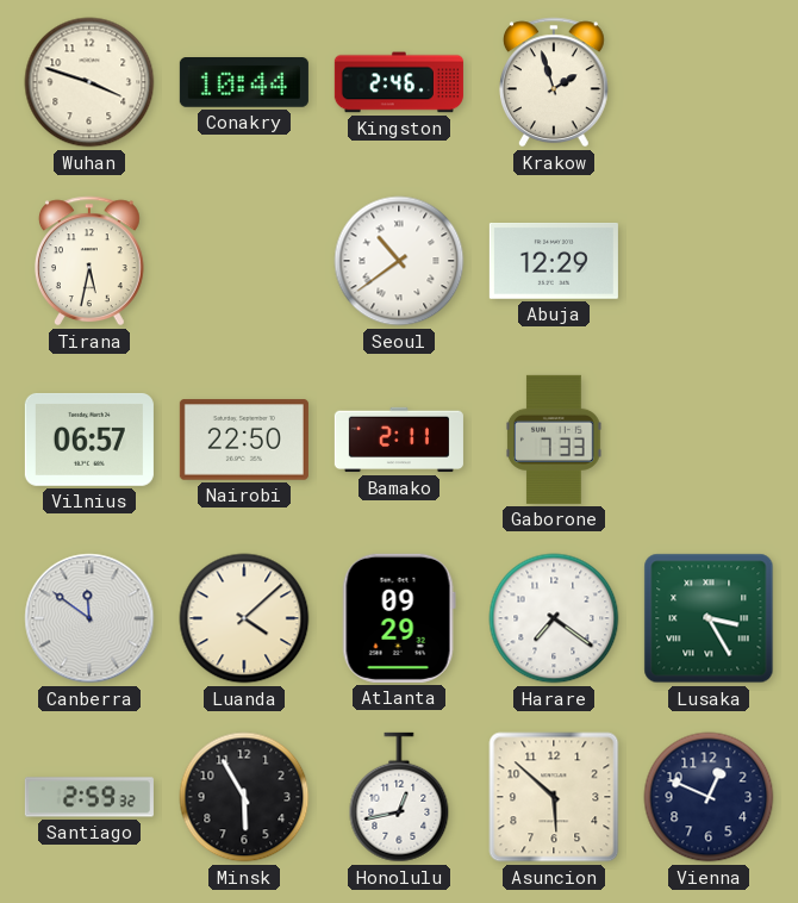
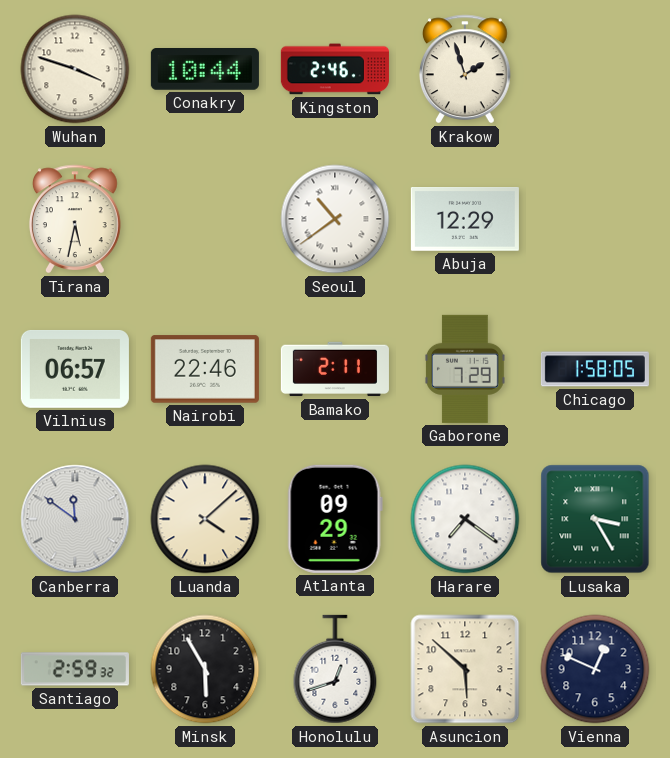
Nairobi: 22:50 -> 22:46
Gaborone: 7:33 -> 7:29
Chicago: none -> 1:58
Honolulu: 12:43 -> 12:42
